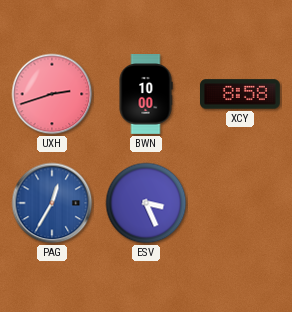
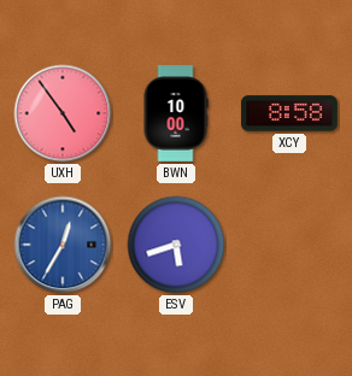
UXH: 2:42 -> 4:54
ESV: 3:26 -> 5:42
